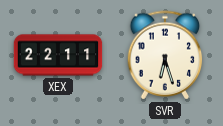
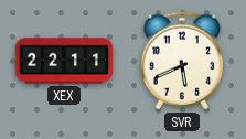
SVR: 6:27 -> 5:41
